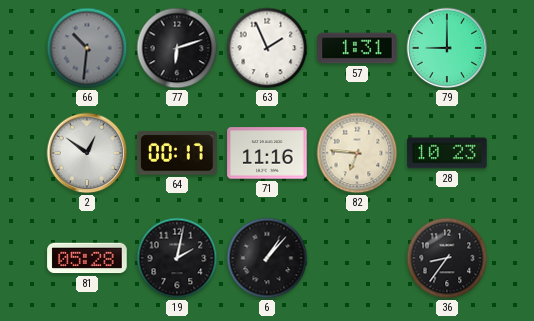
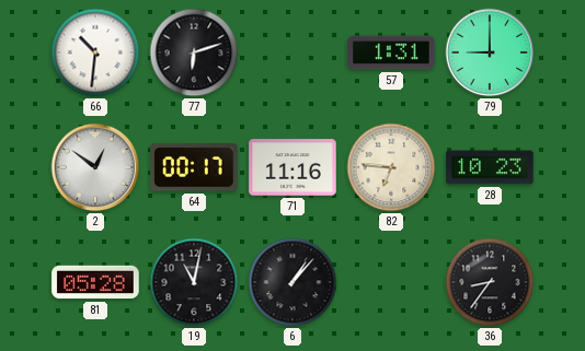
66 dial: grey -> white
63: 1:56 -> none
19: 2:02 -> 11:02
